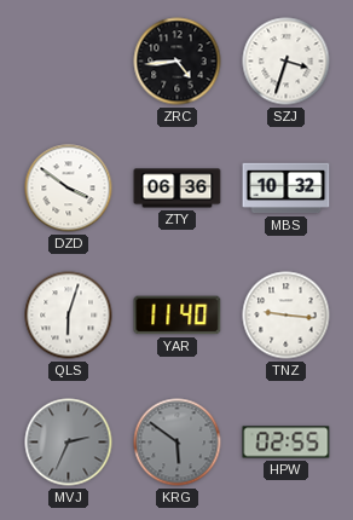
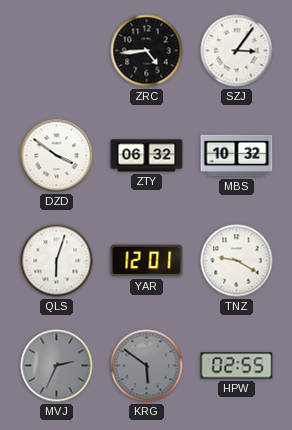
SZJ: 3:33 -> 3:06
ZTY: 06:36 -> 06:32
YAR: 11:40 -> 12:01
TNZ: 9:16 -> 9:20
